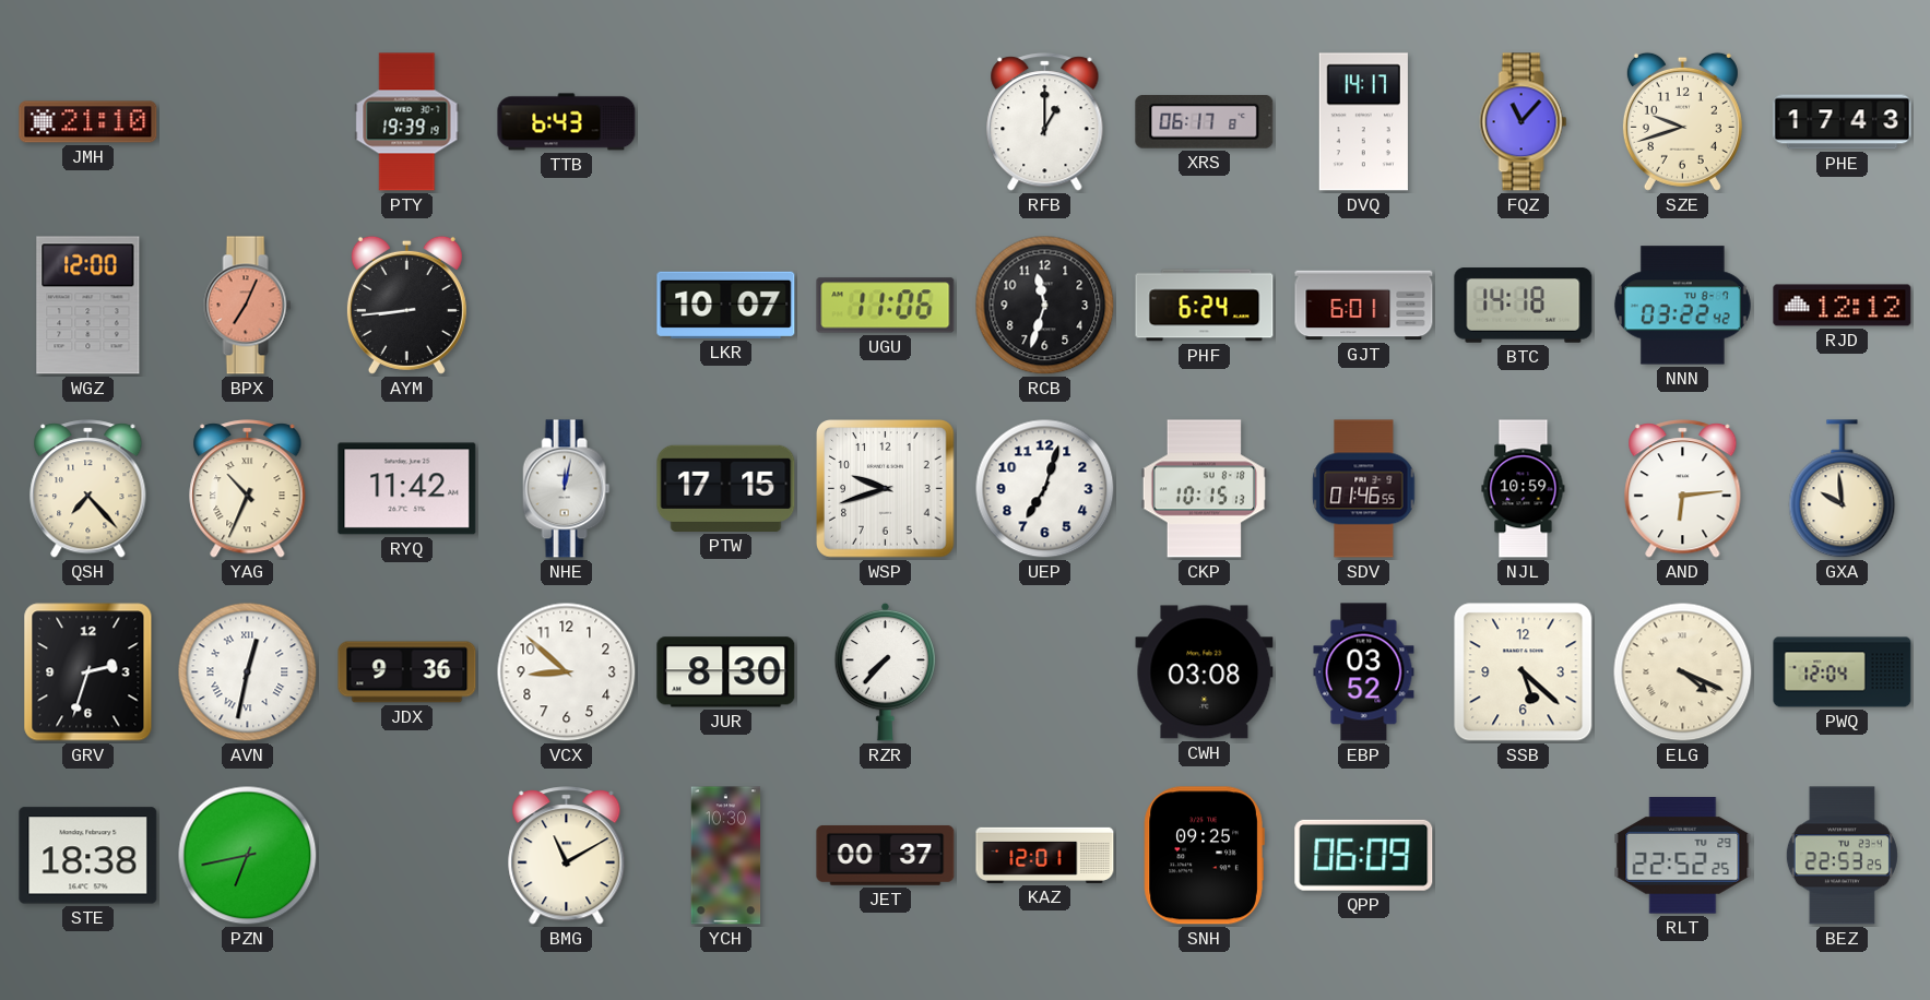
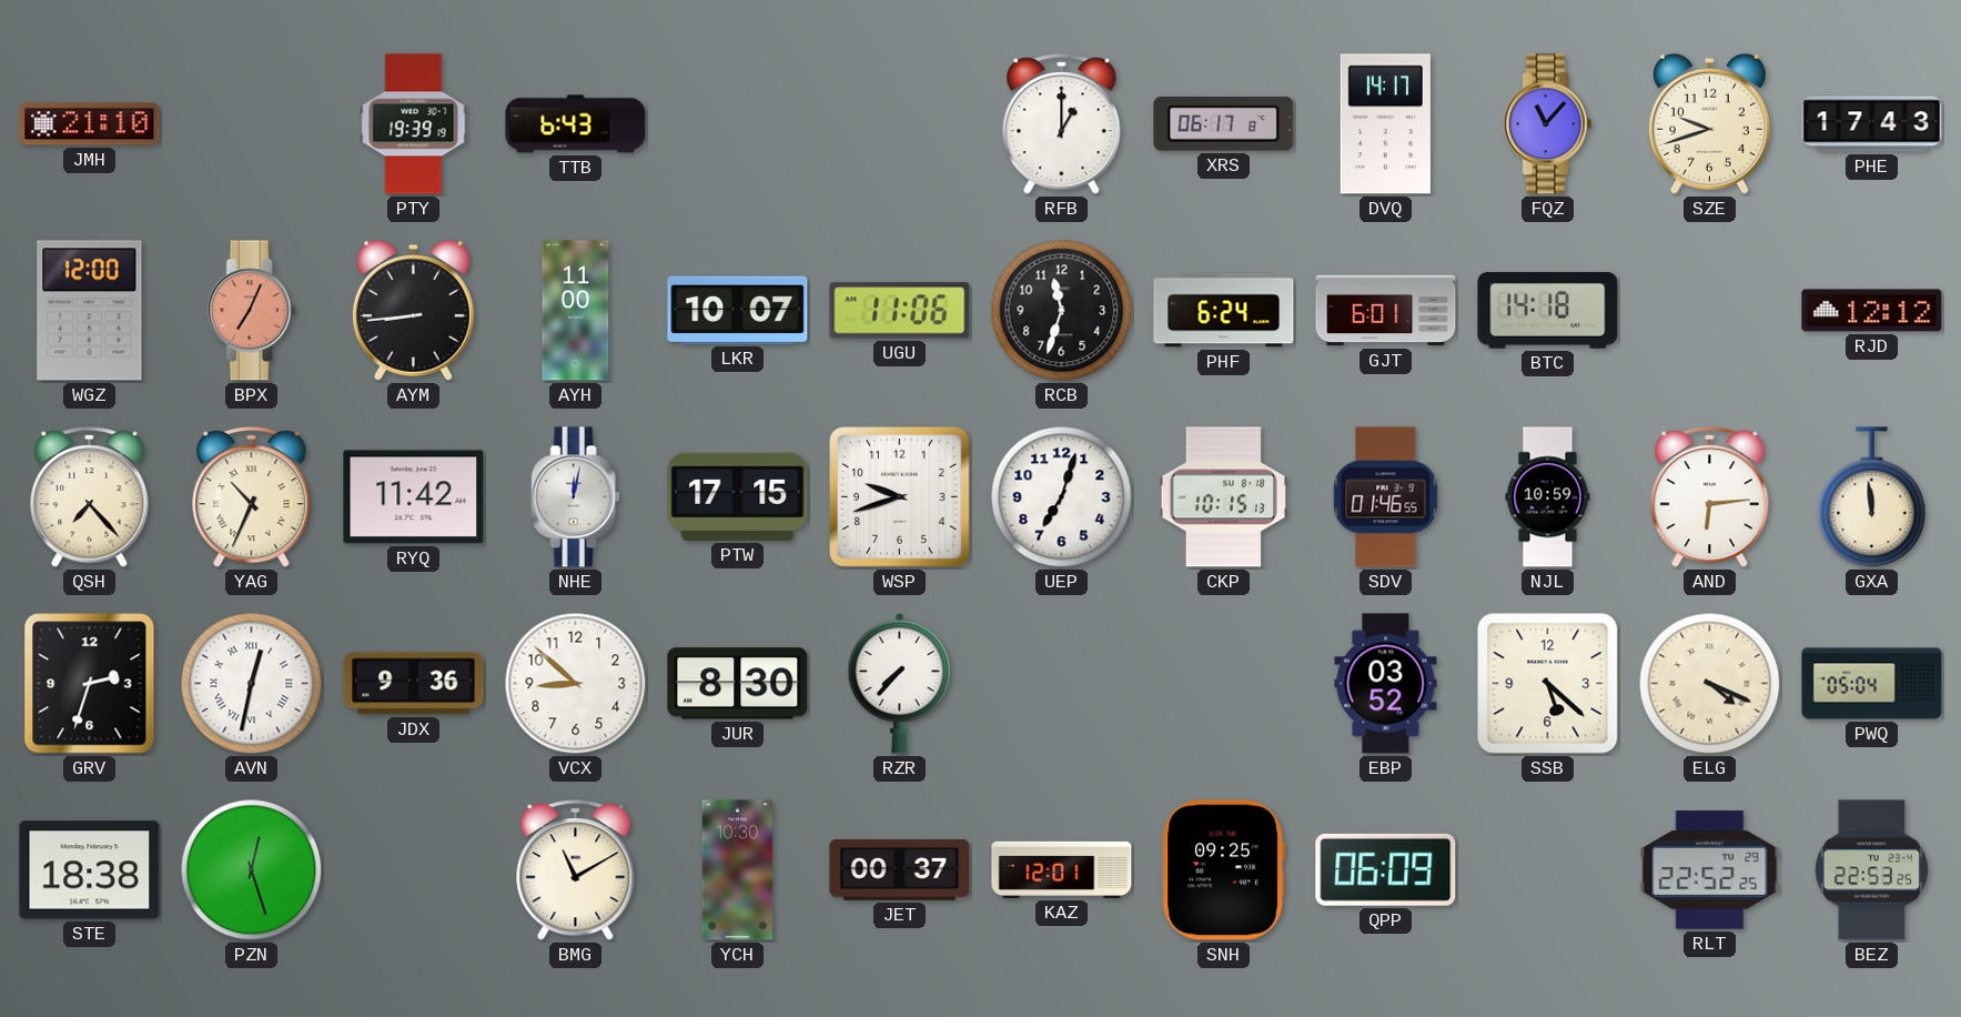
AYH: none -> 11:00
NNN: 03:22 -> none
GXA: 9:59 -> 11:59
CWH: 03:08 -> none
PWQ: 12:04 -> 05:04
PZN: 6:43 -> 12:27
